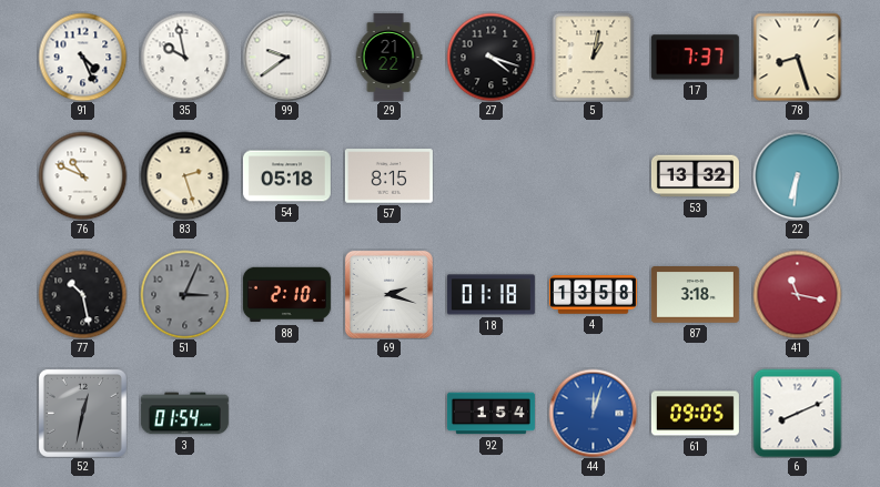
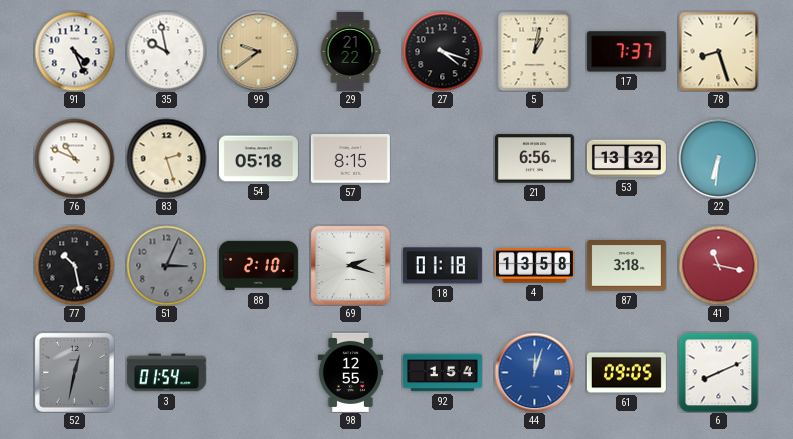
99 dial: white -> champagne
21: none -> 6:56
98: none -> 12:55
